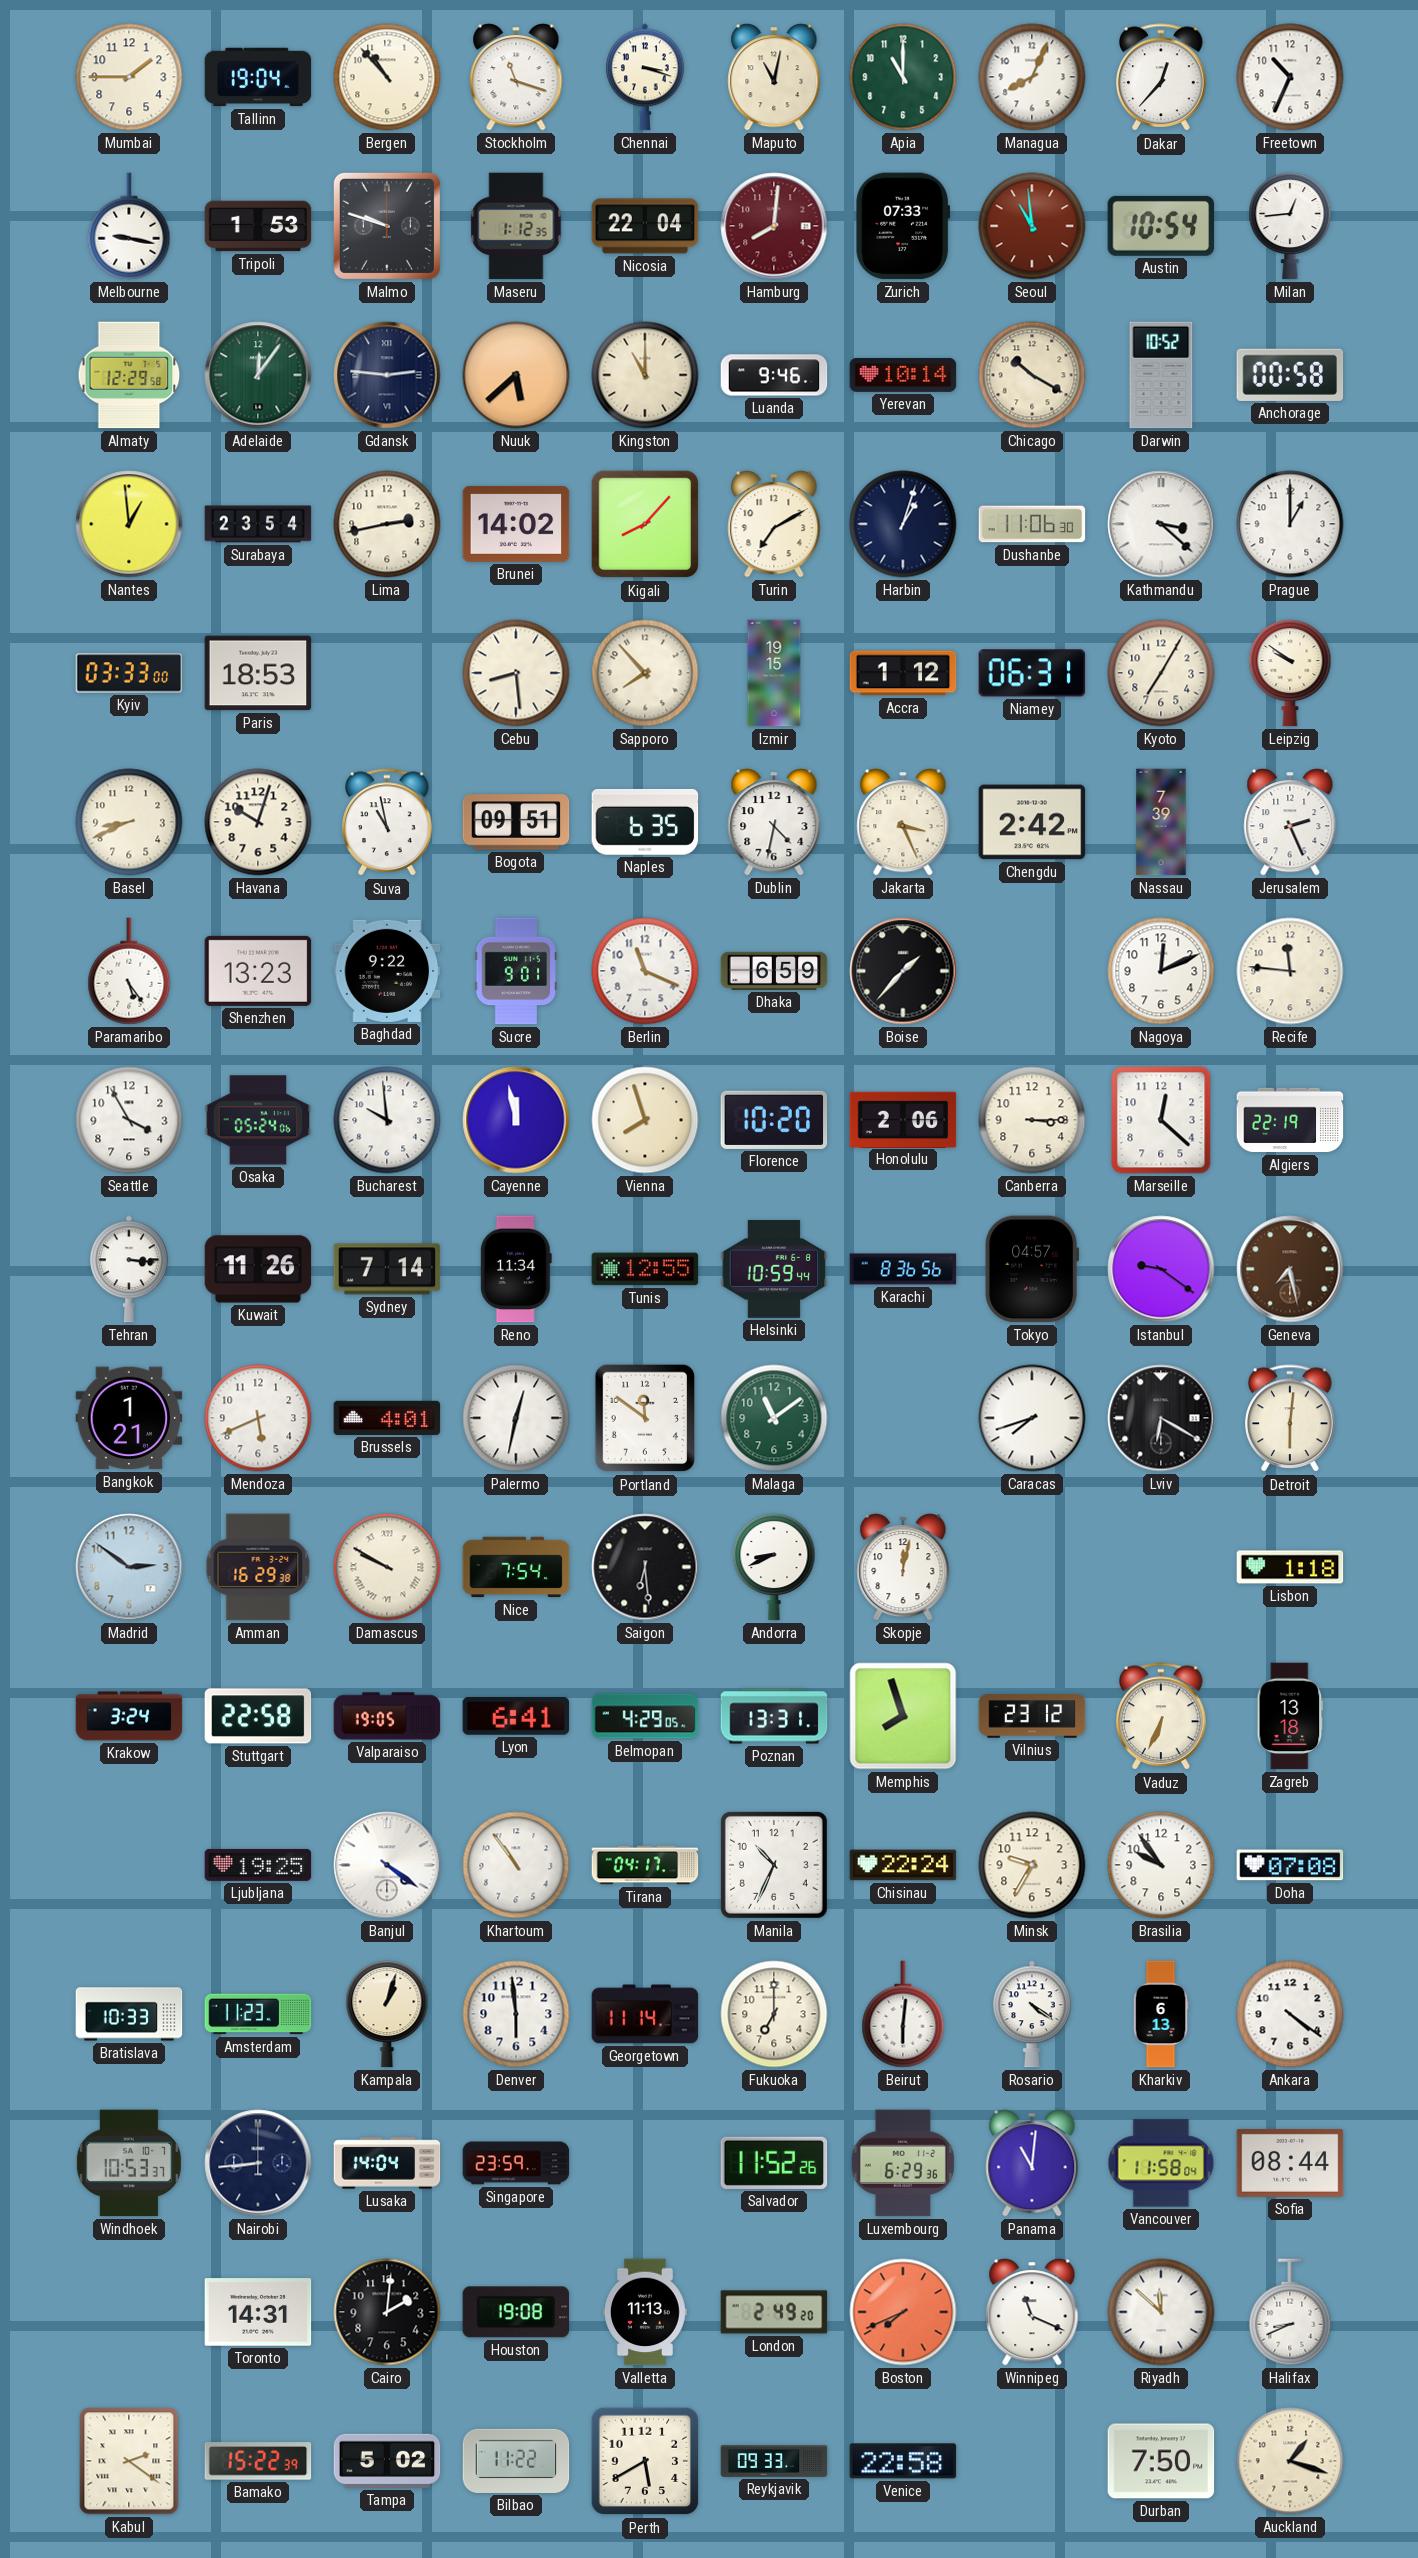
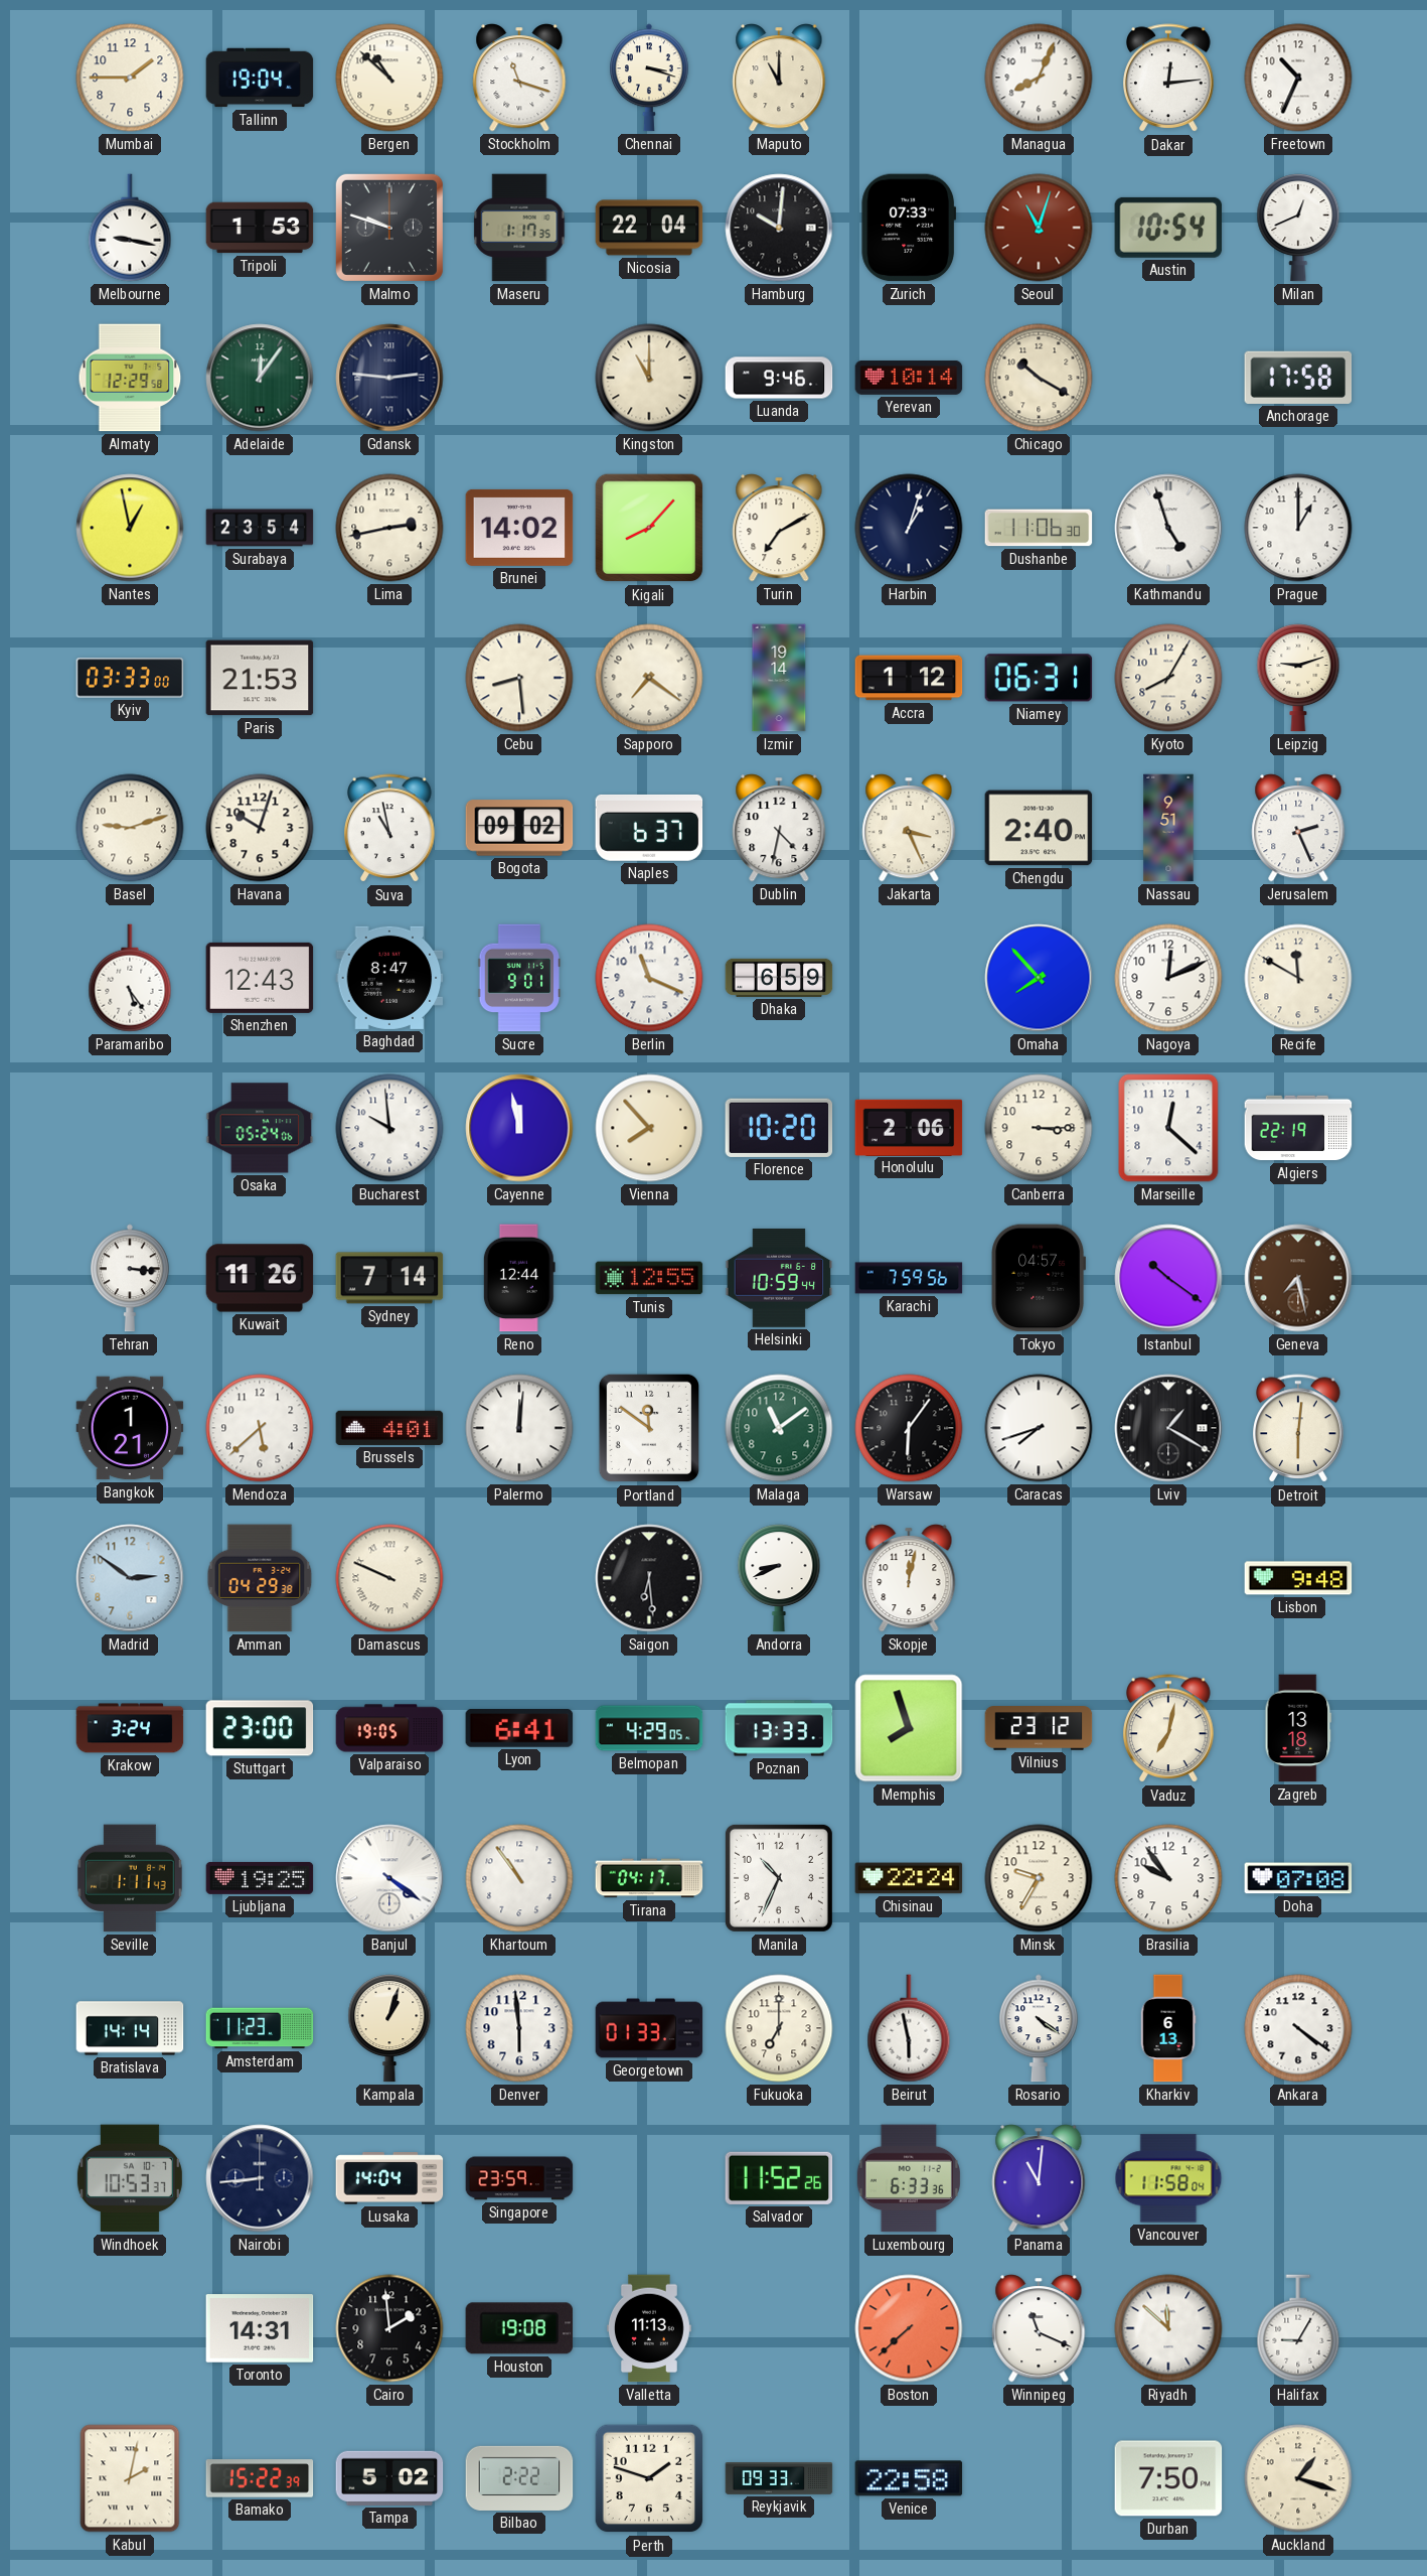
Bergen: 10:53 -> 10:52
Maputo: 11:02 -> 11:00
Apia: 11:00 -> none
Dakar: 12:37 -> 12:14
Maseru: 1:12 -> 1:17
Hamburg: 8:01 -> 10:01
Hamburg dial: burgundy -> black
Seoul: 10:59 -> 11:03
Milan: 12:44 -> 12:41
Nuuk: 5:38 -> none
Darwin: 10:52 -> none
Anchorage: 00:58 -> 17:58
Nantes: 12:59 -> 12:58
Kathmandu: 3:22 -> 4:57
Paris: 18:53 -> 21:53
Sapporo: 7:53 -> 7:21
Izmir: 19:15 -> 19:14
Kyoto: 7:05 -> 8:05
Leipzig: 9:51 -> 9:12
Basel: 8:41 -> 9:12
Bogota: 09:51 -> 09:02
Naples: 6:35 -> 6:37
Chengdu: 2:42 -> 2:40
Nassau: 7:39 -> 9:51
Shenzhen: 13:23 -> 12:43
Baghdad: 9:22 -> 8:47
Boise: 1:37 -> none
Omaha: none -> 7:53
Recife: 11:46 -> 11:50
Seattle: 3:55 -> none
Vienna: 7:57 -> 7:53
Reno: 11:34 -> 12:44
Karachi: 8:36 -> 7:59
Istanbul: 9:21 -> 10:21
Mendoza: 5:41 -> 5:38
Palermo: 12:32 -> 12:01
Warsaw: none -> 6:06
Lviv: 6:20 -> 1:20
Amman: 16:29 -> 04:29
Damascus: 9:50 -> 9:49
Nice: 7:54 -> none
Lisbon: 1:18 -> 9:48
Stuttgart: 22:58 -> 23:00
Poznan: 13:31 -> 13:33
Vaduz: 6:34 -> 7:02
Seville: none -> 1:11
Bratislava: 10:33 -> 14:14
Georgetown: 11:14 -> 01:33
Beirut: 6:01 -> 5:58
Luxembourg: 6:29 -> 6:33
Sofia: 08:44 -> none
Cairo: 2:01 -> 1:59
London: 2:49 -> none
Boston: 7:41 -> 7:38
Halifax: 8:41 -> 9:05
Kabul: 2:21 -> 2:02
Bilbao: 11:22 -> 2:22
Perth: 5:40 -> 1:48
